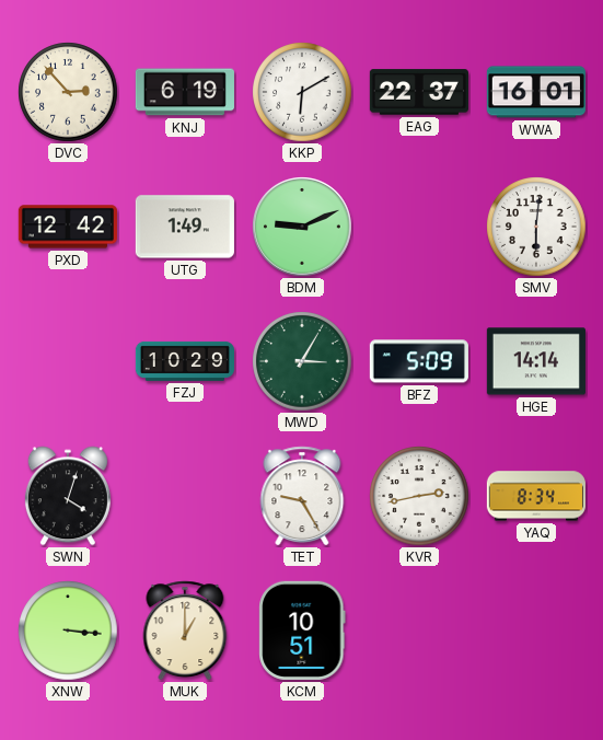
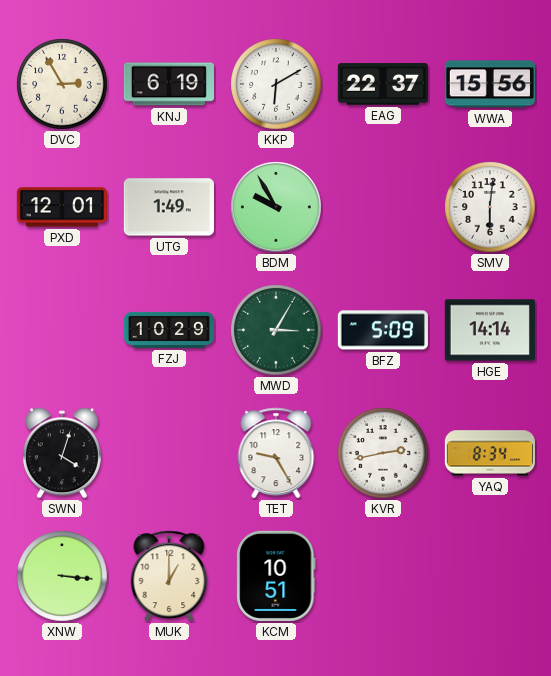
DVC: 2:53 -> 2:55
WWA: 16:01 -> 15:56
PXD: 12:42 -> 12:01
BDM: 9:11 -> 9:55
